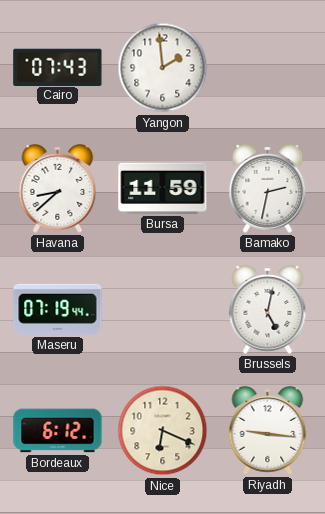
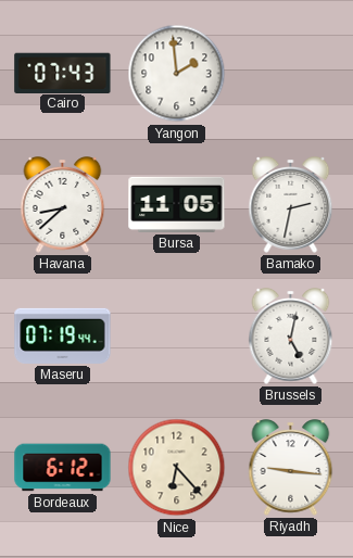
Bursa: 11:59 -> 11:05
Nice: 6:19 -> 6:23
